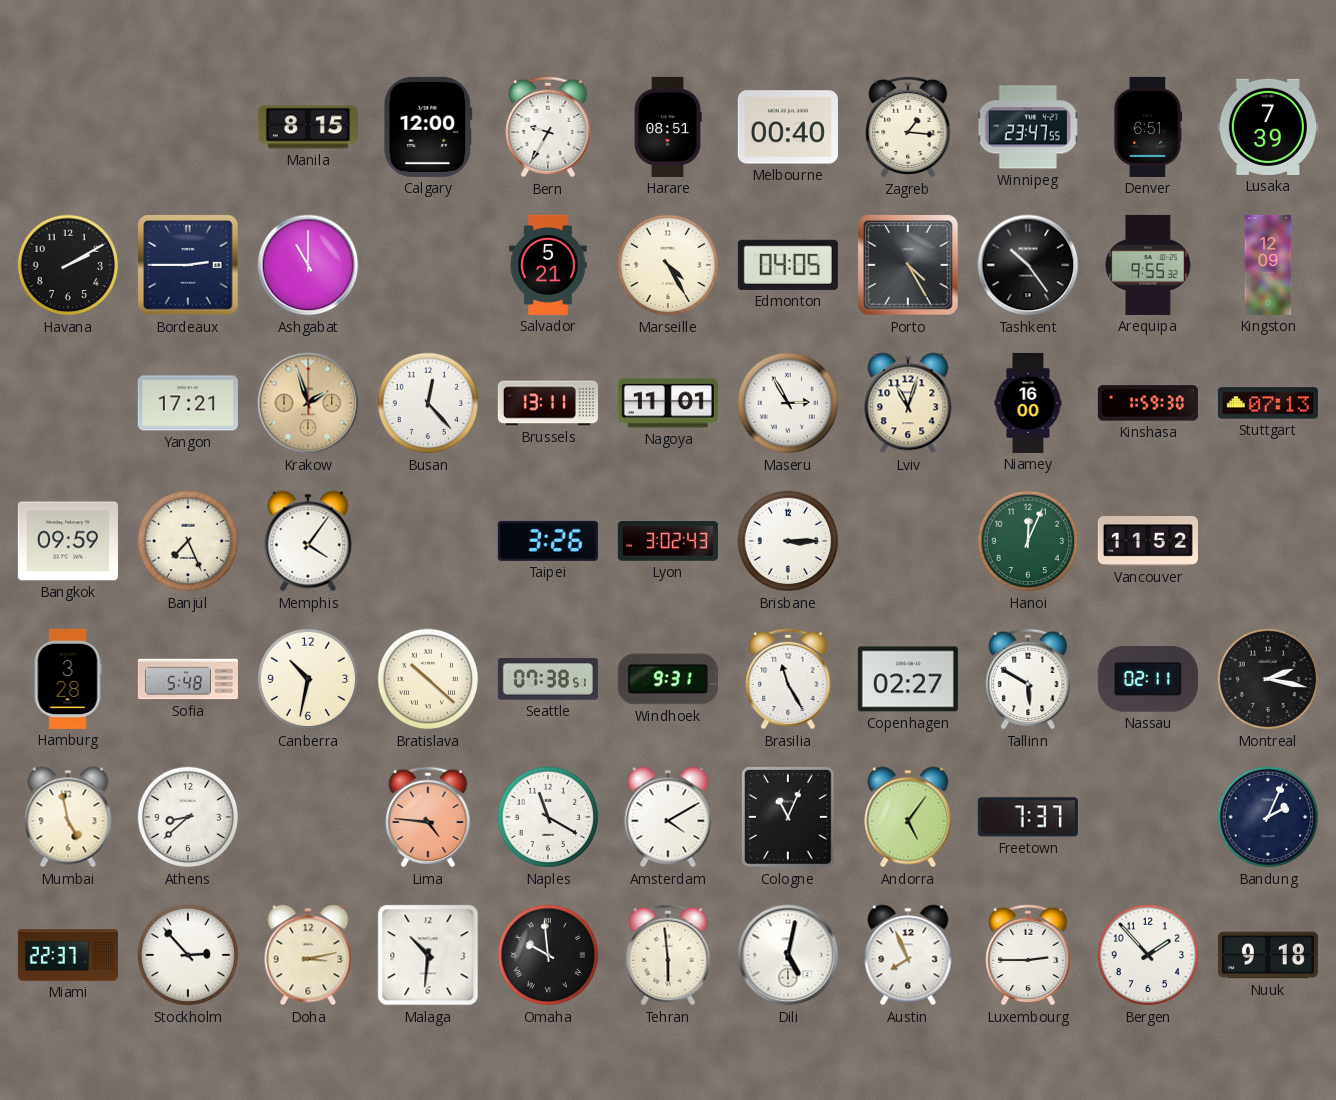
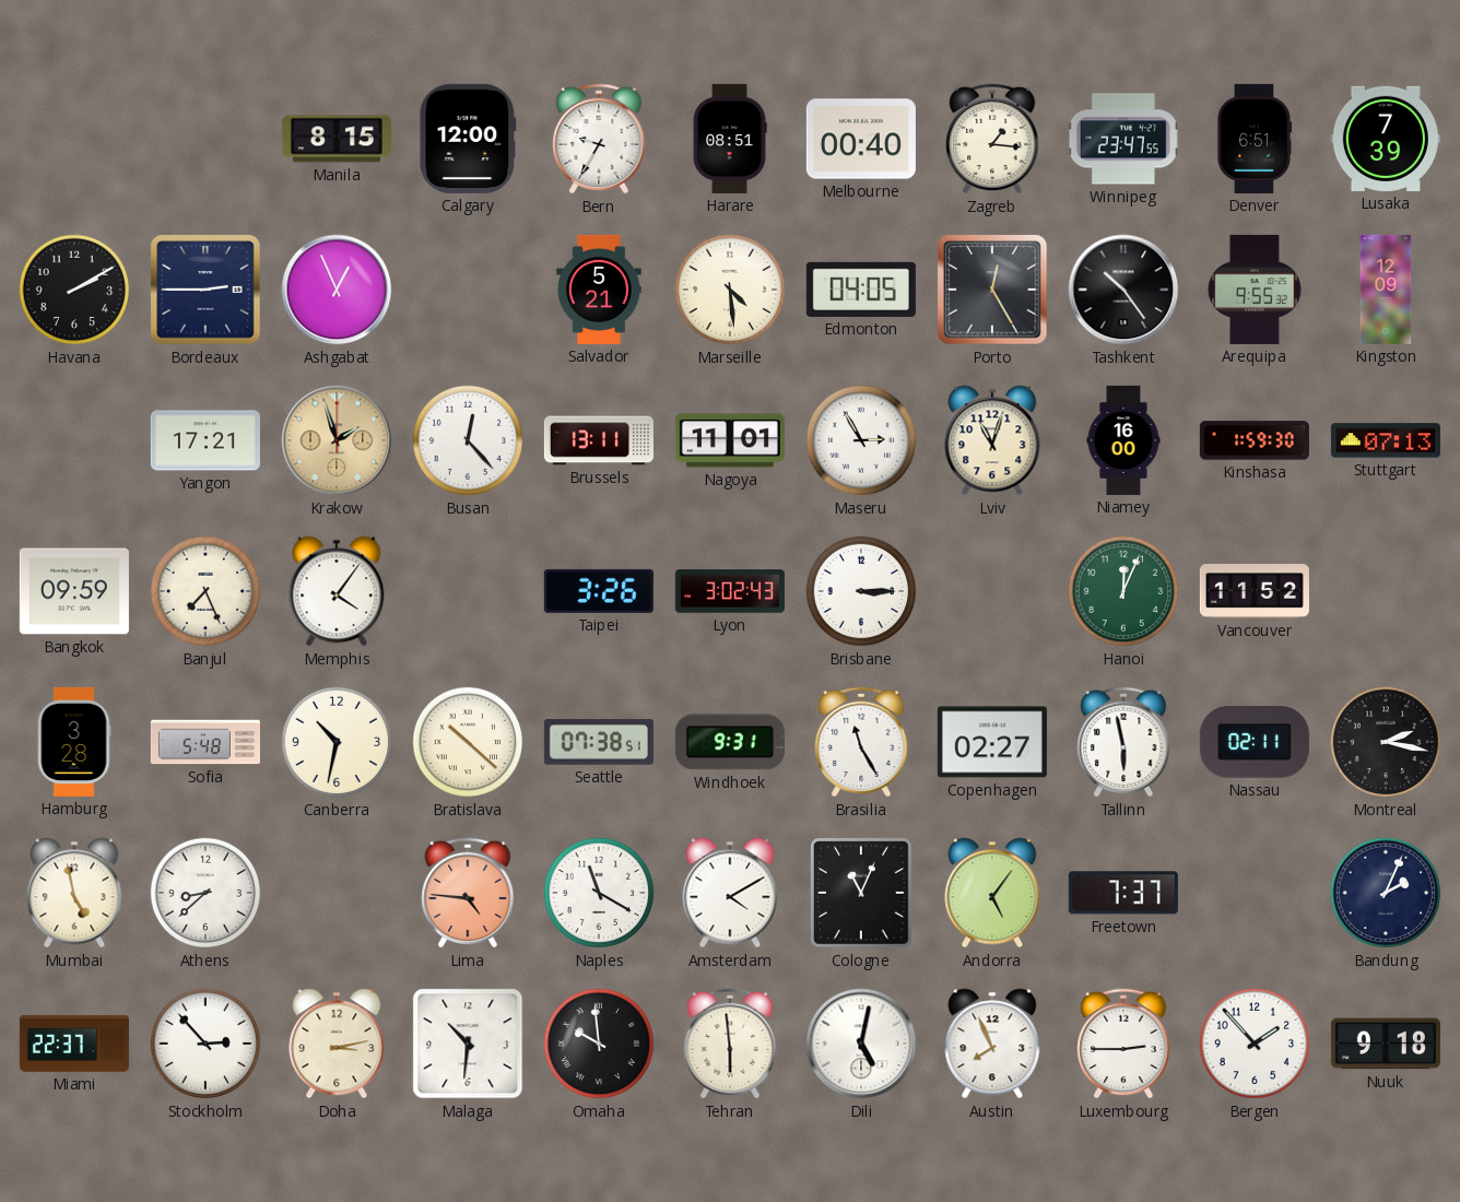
Ashgabat: 11:00 -> 12:56
Marseille: 4:25 -> 4:29
Porto: 4:25 -> 12:25
Tallinn: 5:50 -> 5:58
